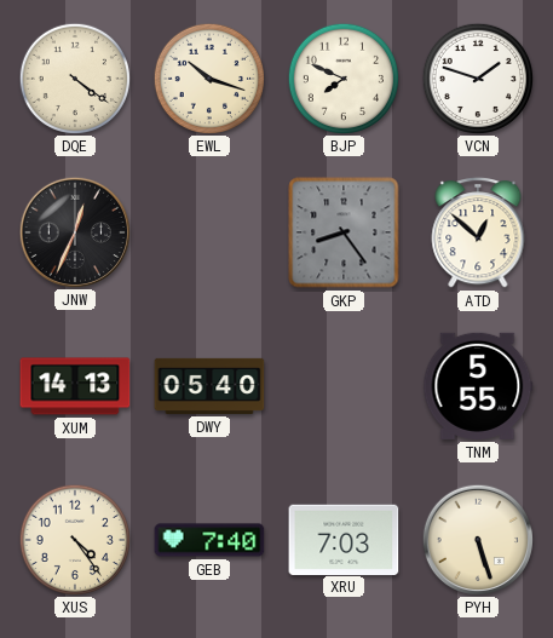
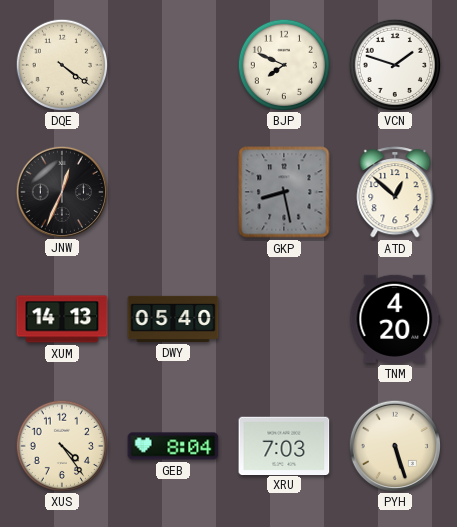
EWL: 10:18 -> none
GKP: 8:24 -> 8:28
TNM: 5:55 -> 4:20
GEB: 7:40 -> 8:04
